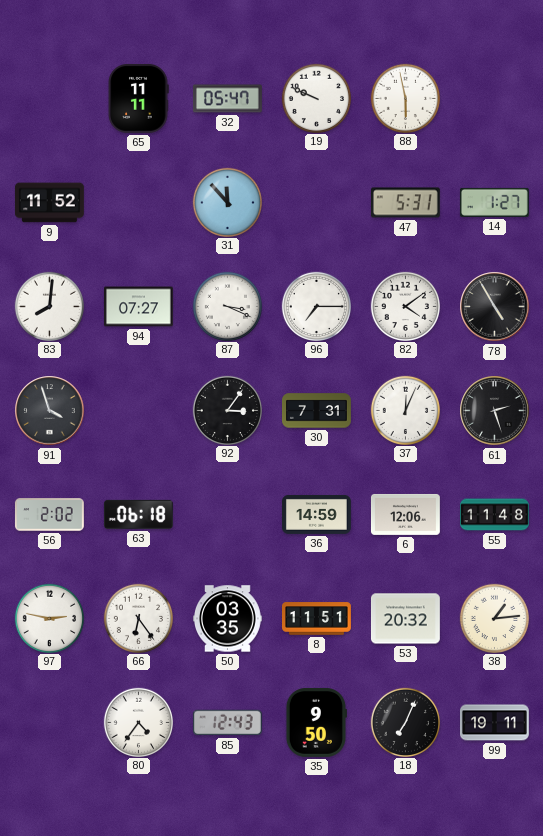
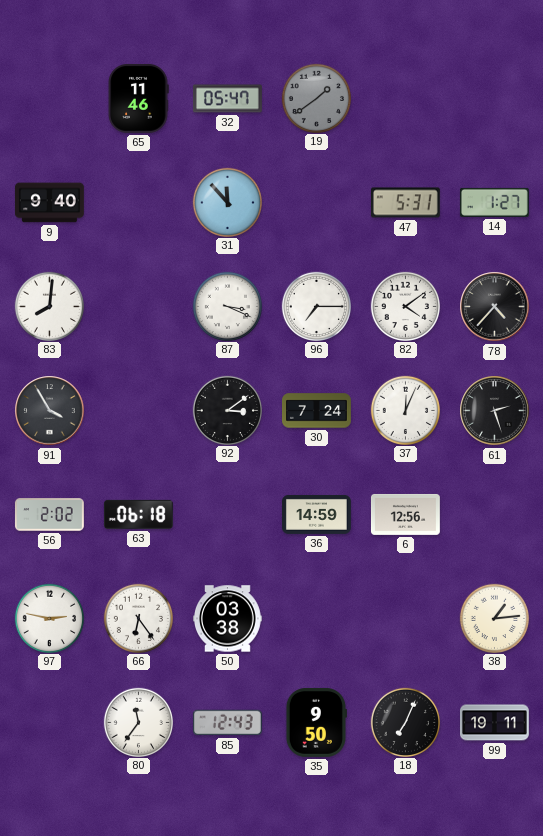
65: 11:11 -> 11:46
19: 9:49 -> 1:39
19 dial: white -> grey
88: 5:58 -> none
9: 11:52 -> 9:40
94: 07:27 -> none
78: 4:55 -> 4:37
91: 3:57 -> 3:55
92: 3:06 -> 3:09
30: 7:31 -> 7:24
6: 12:06 -> 12:56
55: 11:48 -> none
50: 03:35 -> 03:38
8: 11:51 -> none
53: 20:32 -> none
80: 4:36 -> 11:36
